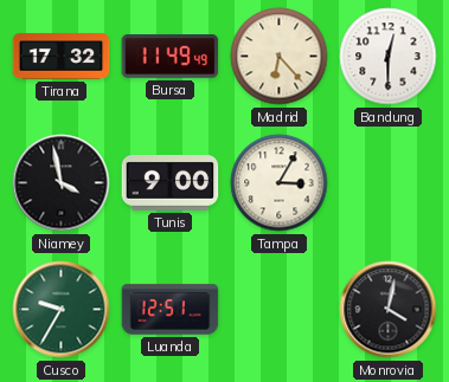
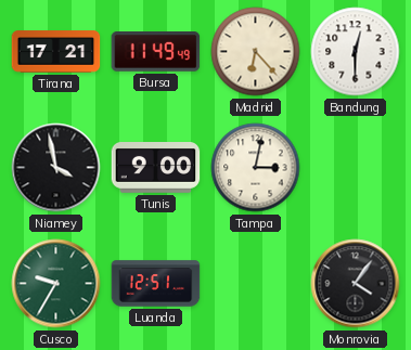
Tirana: 17:32 -> 17:21
Tampa: 3:05 -> 3:02
Monrovia: 4:02 -> 4:06
